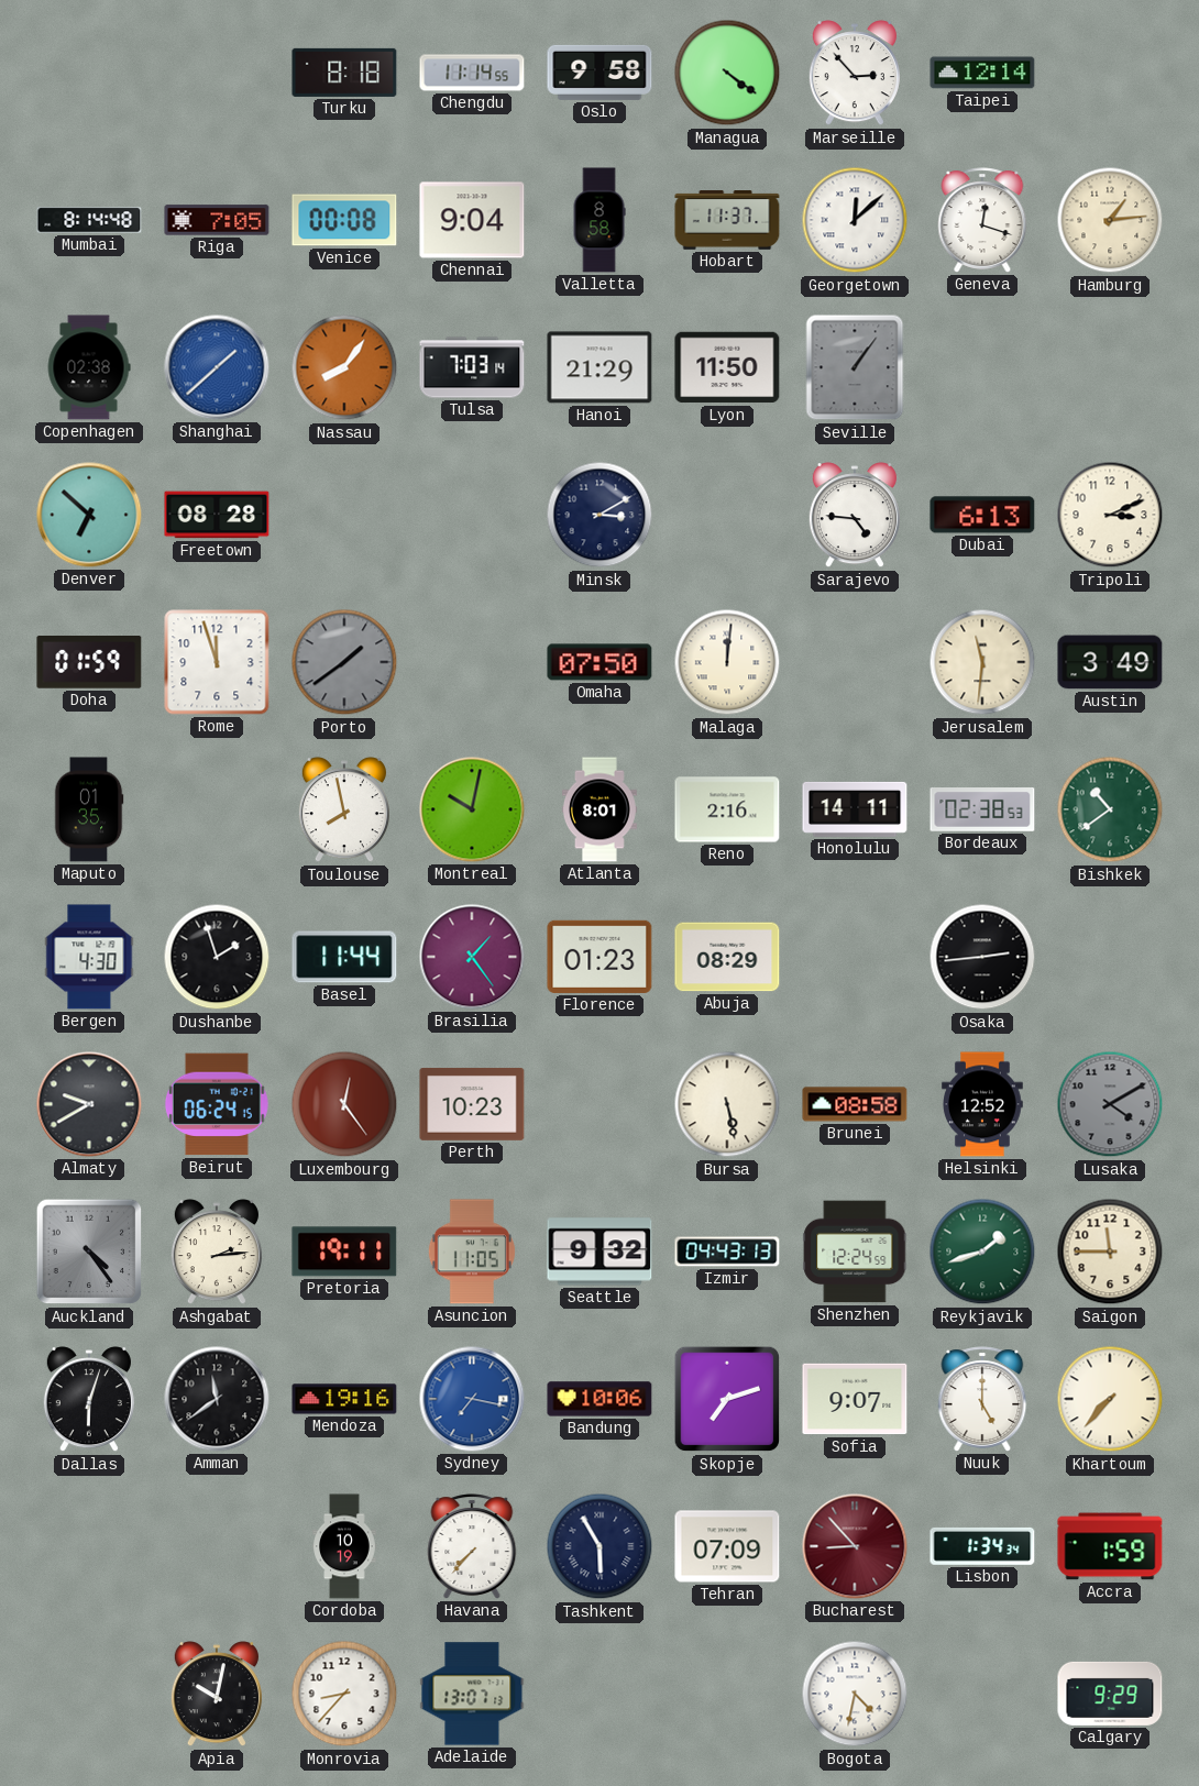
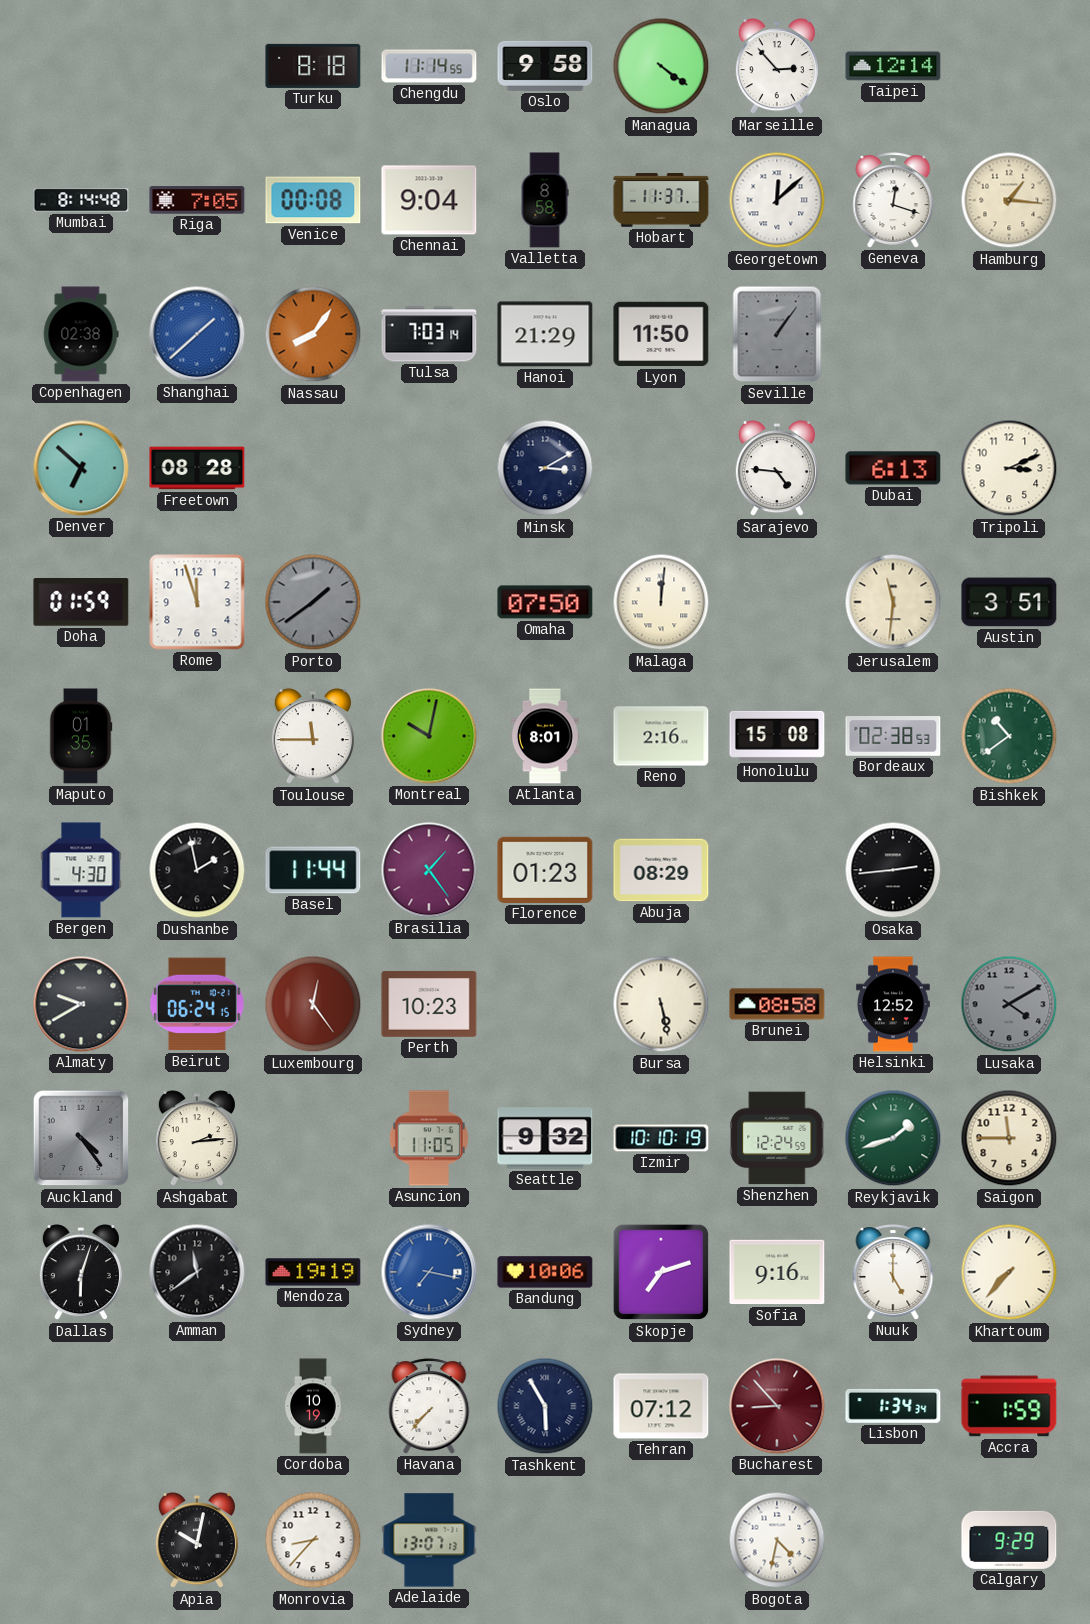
Hamburg: 1:14 -> 1:16
Austin: 3:49 -> 3:51
Toulouse: 7:58 -> 11:45
Honolulu: 14:11 -> 15:08
Dushanbe: 1:57 -> 1:58
Pretoria: 19:11 -> none
Izmir: 04:43 -> 10:10
Mendoza: 19:16 -> 19:19
Sofia: 9:07 -> 9:16
Tehran: 07:09 -> 07:12
